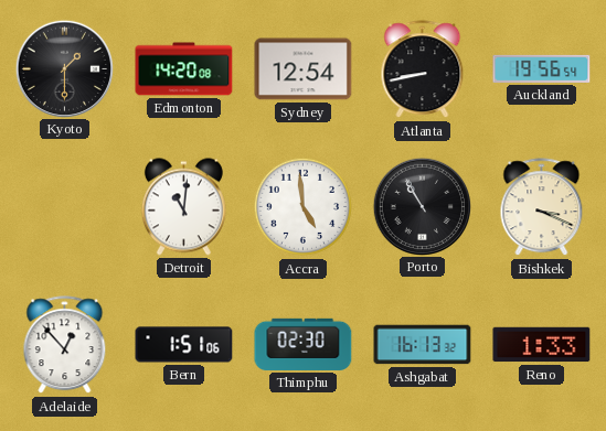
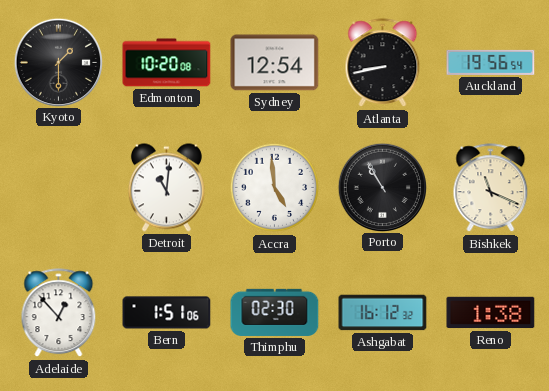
Edmonton: 14:20 -> 10:20
Bishkek: 3:19 -> 11:19
Ashgabat: 16:13 -> 16:12
Reno: 1:33 -> 1:38
